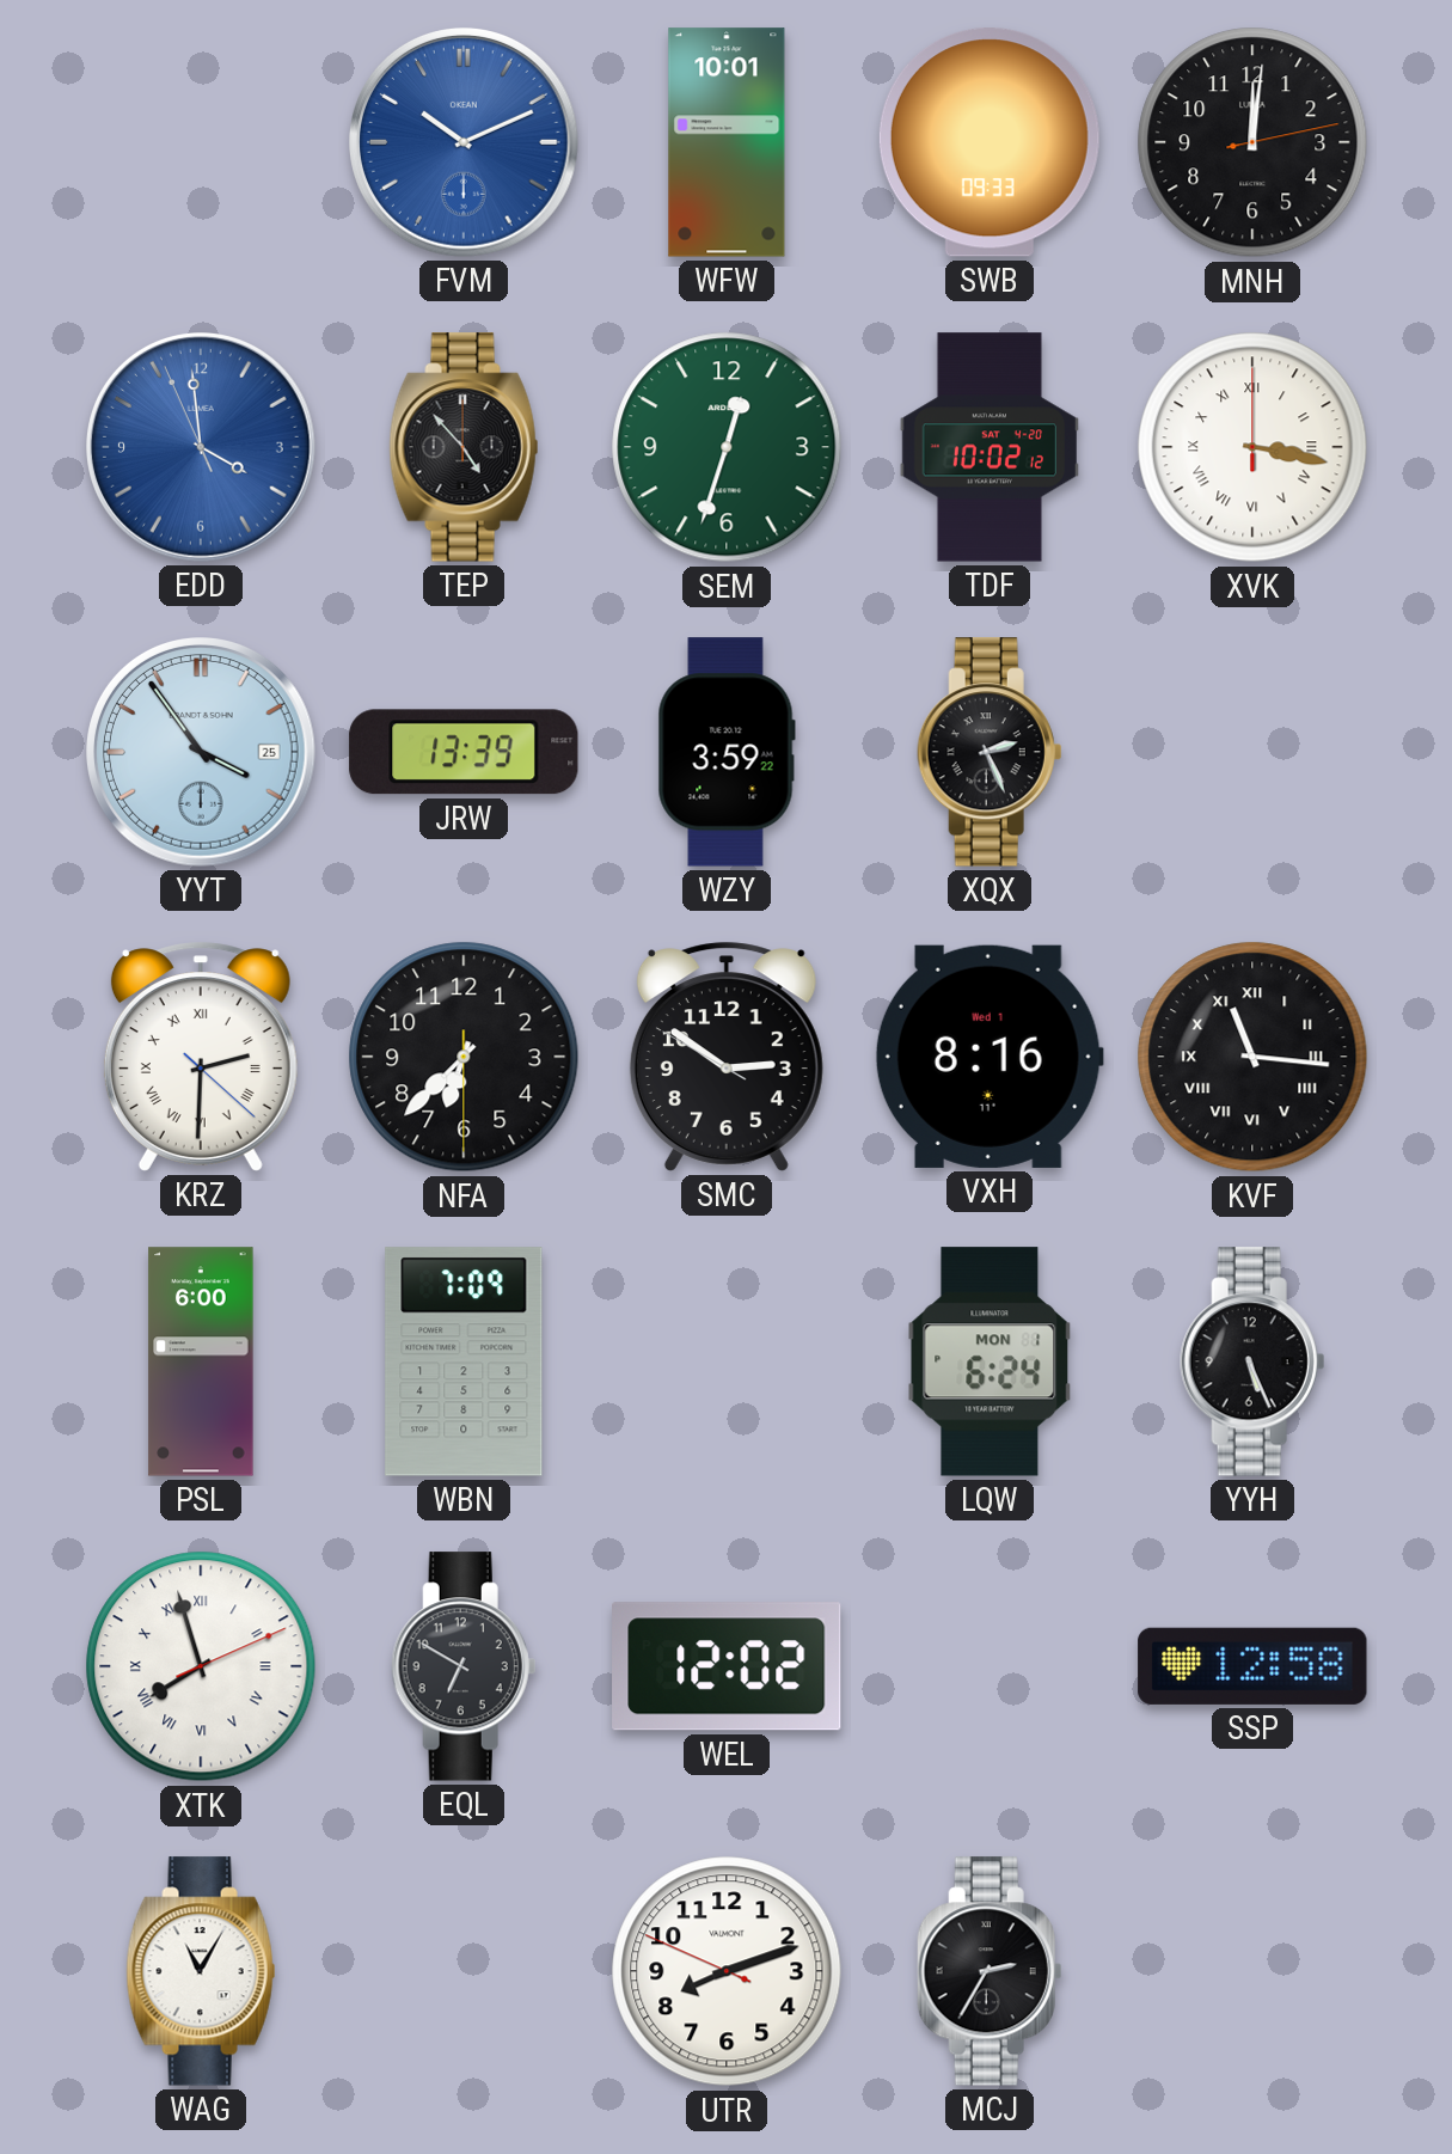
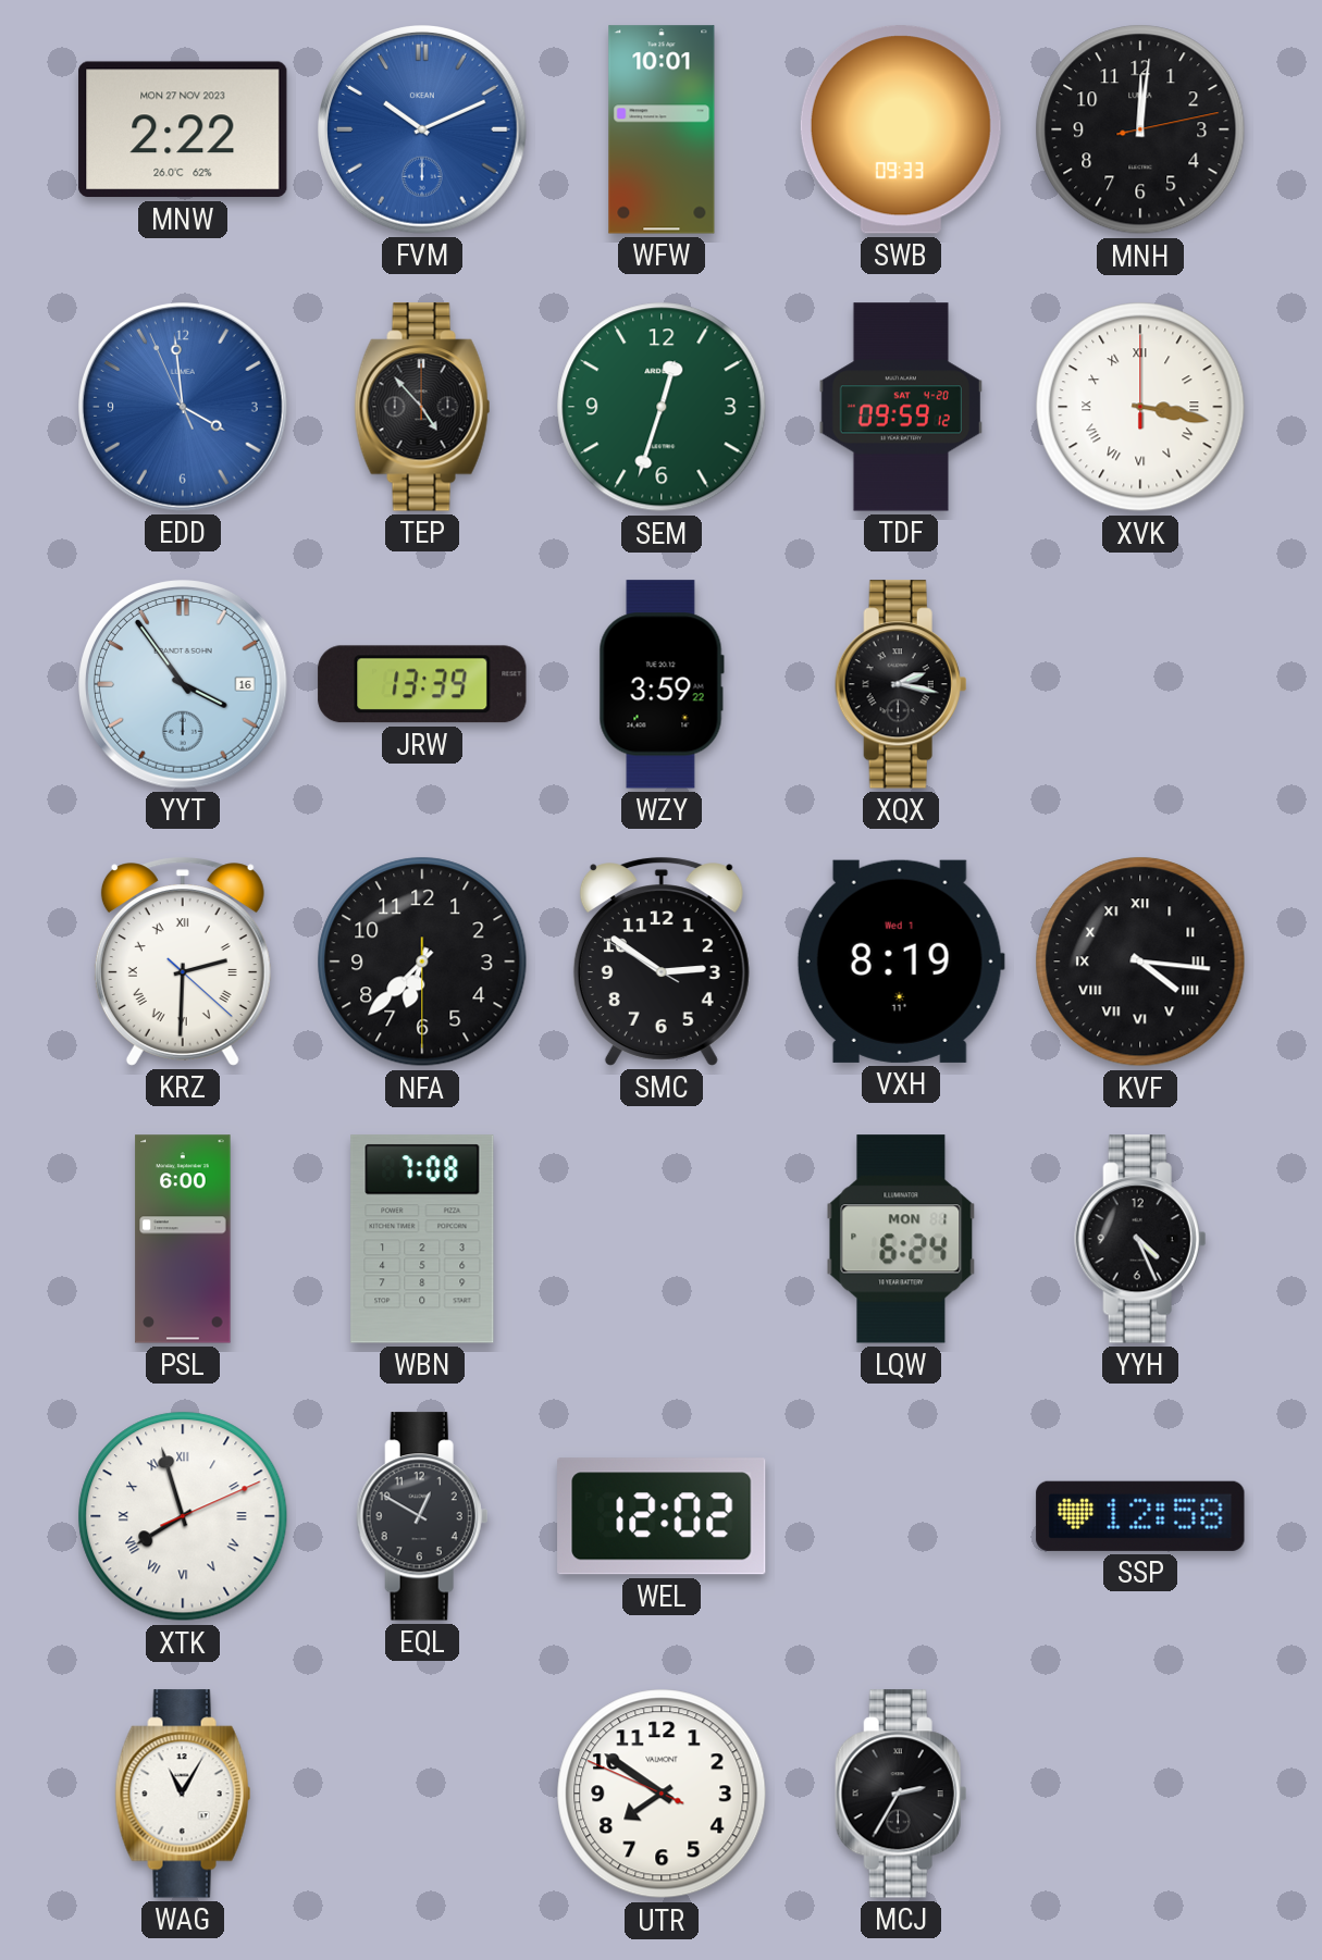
MNW: none -> 2:22
TDF: 10:02 -> 09:59
YYT date: 25 -> 16
XQX: 2:26 -> 2:17
VXH: 8:16 -> 8:19
KVF: 11:16 -> 4:16
WBN: 7:09 -> 7:08
YYH: 5:26 -> 4:26
EQL: 6:50 -> 12:50
UTR: 8:11 -> 7:50
